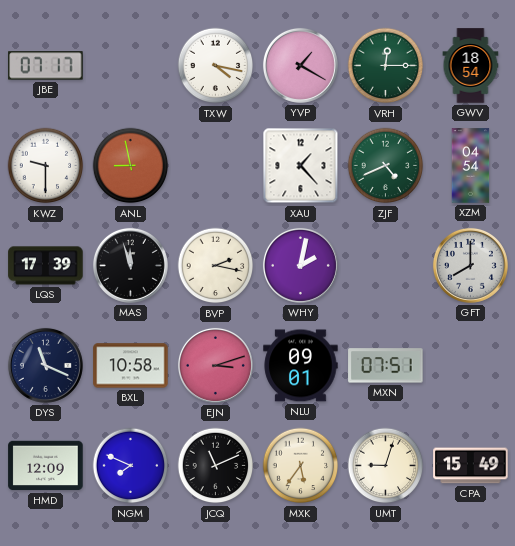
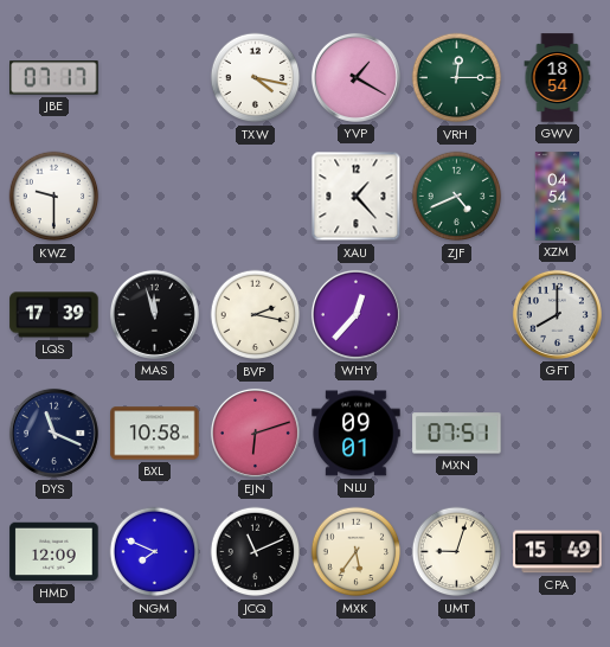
ANL: 8:58 -> none
WHY: 2:02 -> 12:37
EJN: 3:12 -> 6:12
